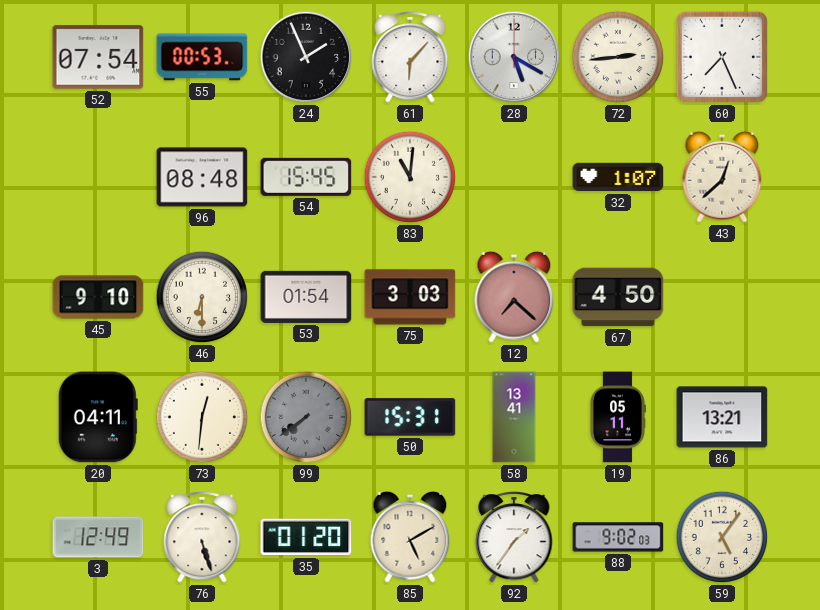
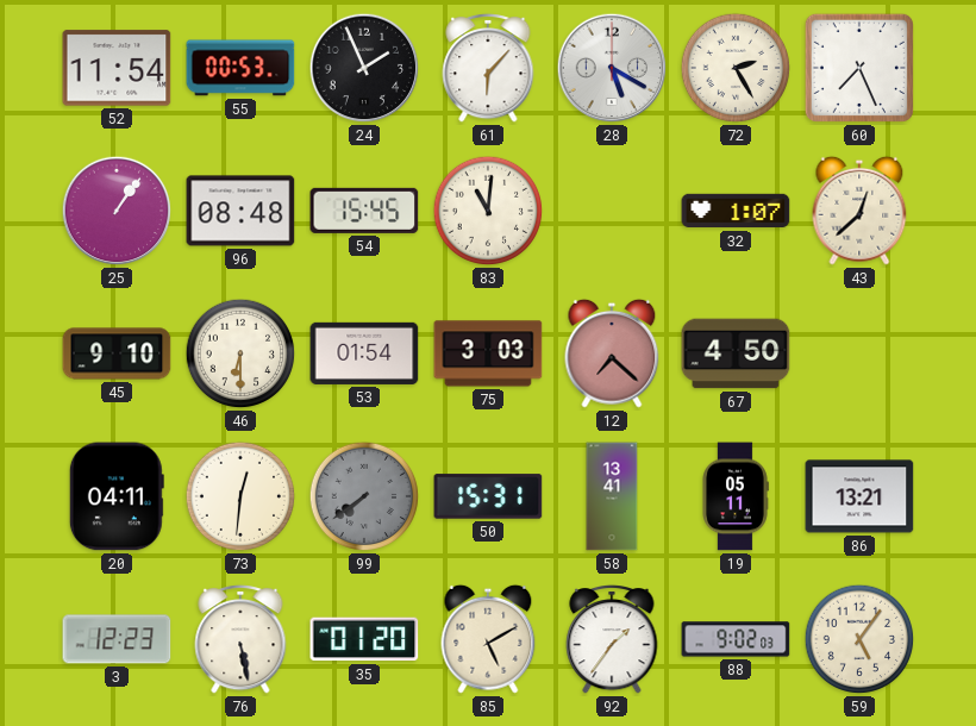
52: 07:54 -> 11:54
72: 2:44 -> 2:25
25: none -> 1:06
3: 12:49 -> 12:23
76: 5:27 -> 5:28
